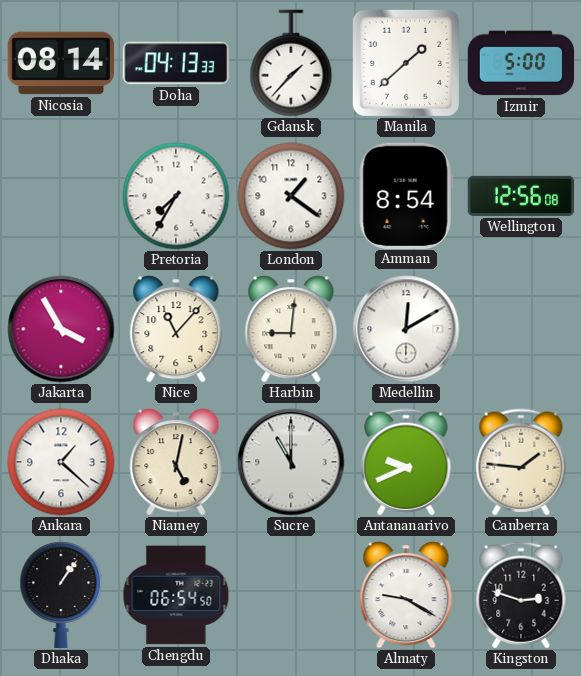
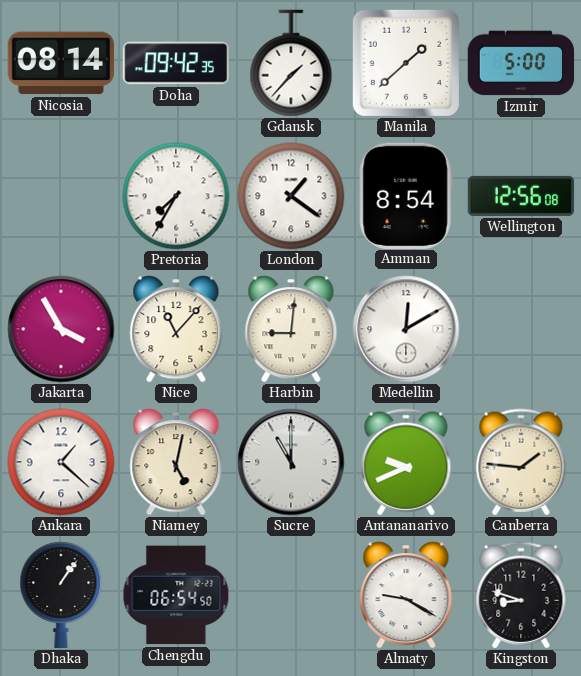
Doha: 04:13 -> 09:42
Kingston: 2:48 -> 8:48
